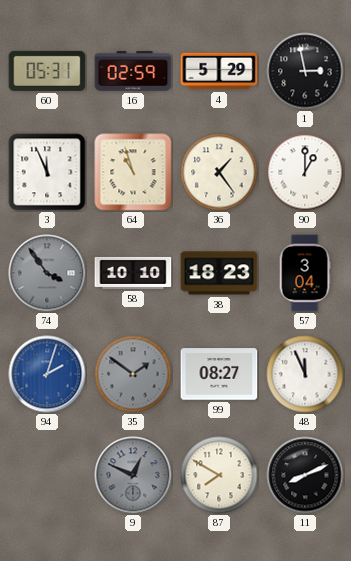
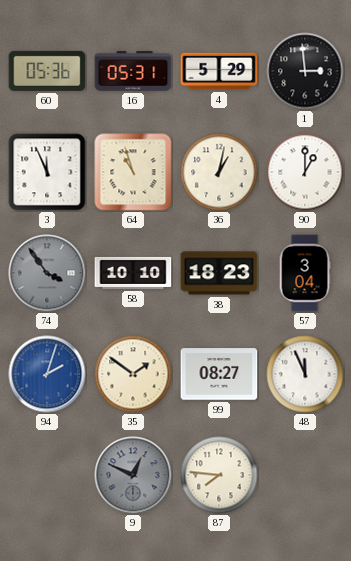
60: 05:31 -> 05:36
16: 02:59 -> 05:31
1: 2:58 -> 2:59
36: 1:24 -> 1:02
35 dial: grey -> cream
87: 7:50 -> 7:46
11: 8:11 -> none
